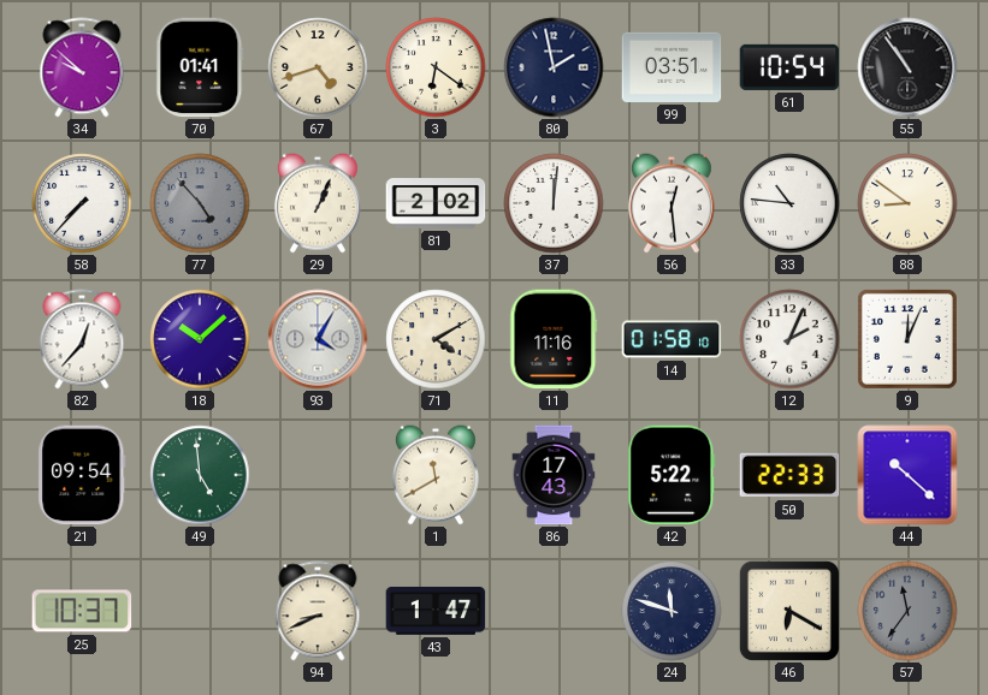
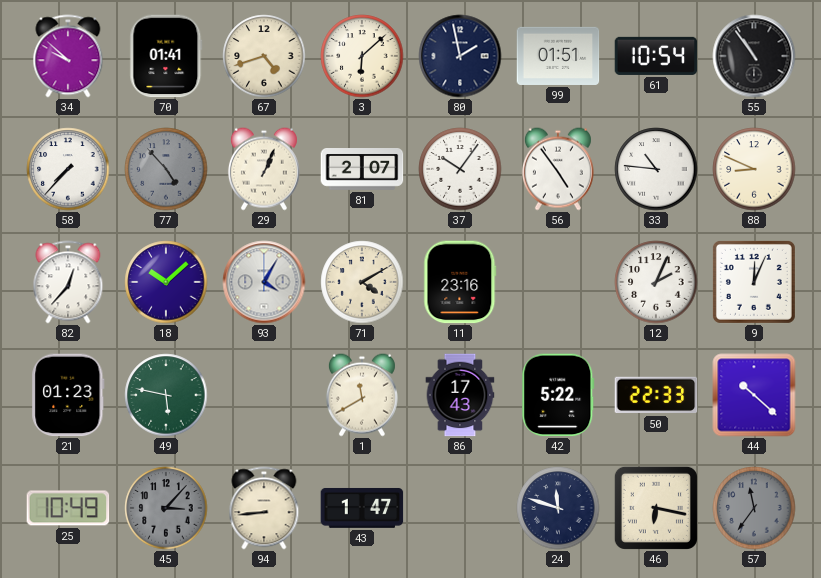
3: 6:21 -> 6:08
99: 03:51 -> 01:51
81: 2:02 -> 2:07
37: 12:01 -> 10:06
56: 12:29 -> 4:54
88: 8:51 -> 8:49
11: 11:16 -> 23:16
14: 01:58 -> none
21: 09:54 -> 01:23
49: 4:59 -> 5:47
25: 10:37 -> 10:49
45: none -> 3:07
94: 8:41 -> 8:44
46: 6:20 -> 6:17
